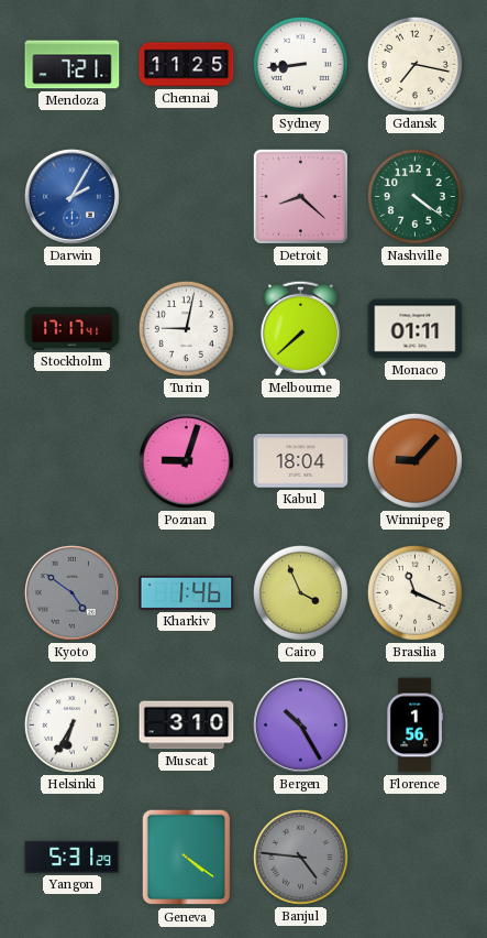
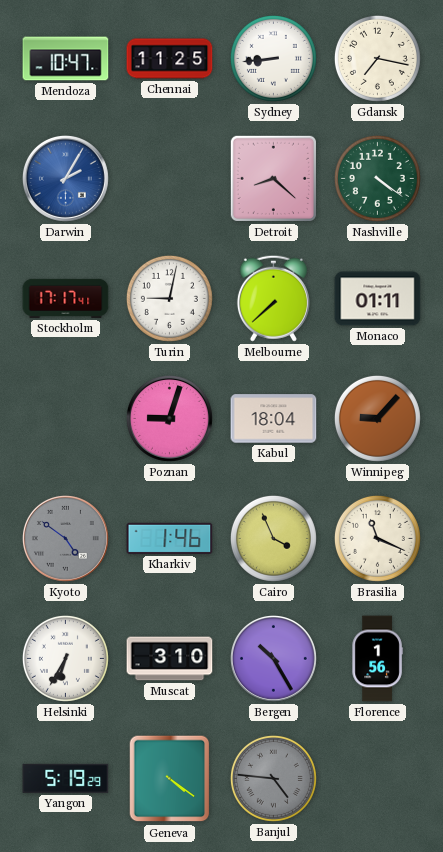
Mendoza: 7:21 -> 10:47
Yangon: 5:31 -> 5:19
